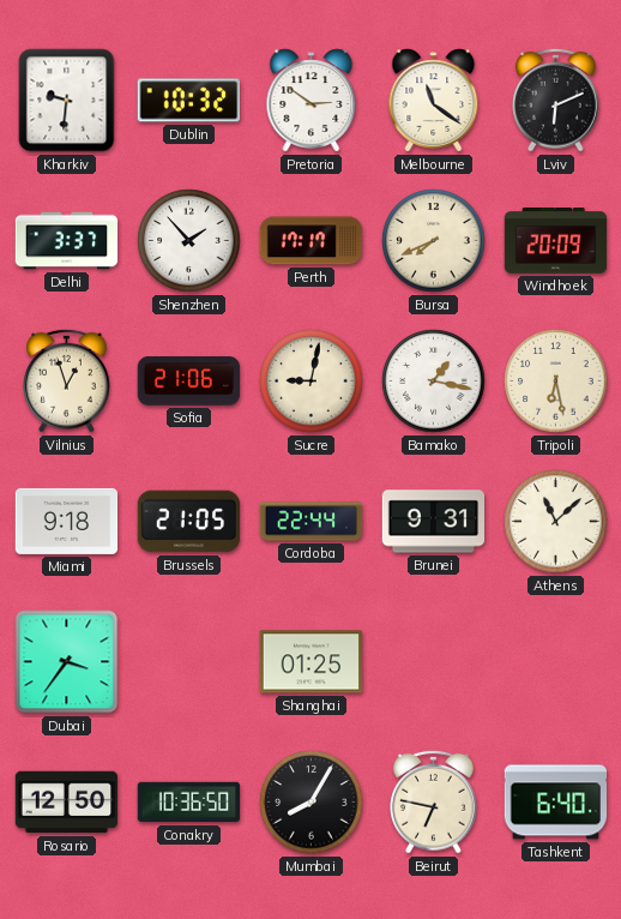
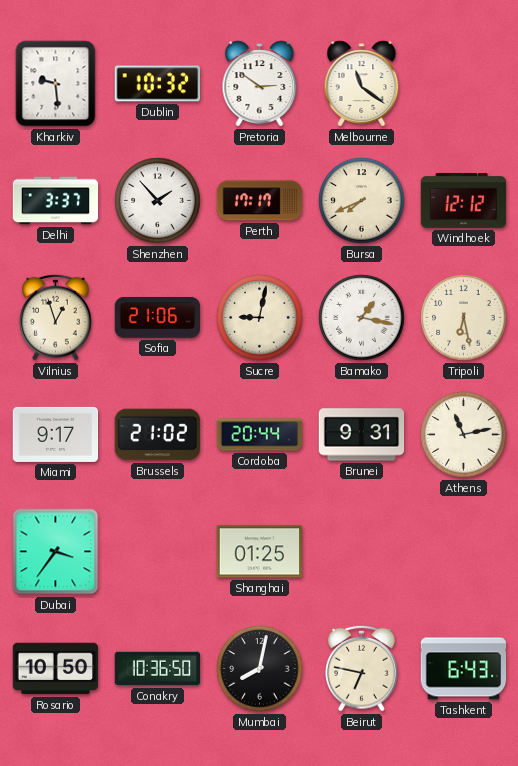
Kharkiv: 9:31 -> 9:29
Lviv: 6:11 -> none
Windhoek: 20:09 -> 12:12
Miami: 9:18 -> 9:17
Brussels: 21:05 -> 21:02
Cordoba: 22:44 -> 20:44
Athens: 11:08 -> 11:13
Rosario: 12:50 -> 10:50
Mumbai: 8:05 -> 8:02
Tashkent: 6:40 -> 6:43
